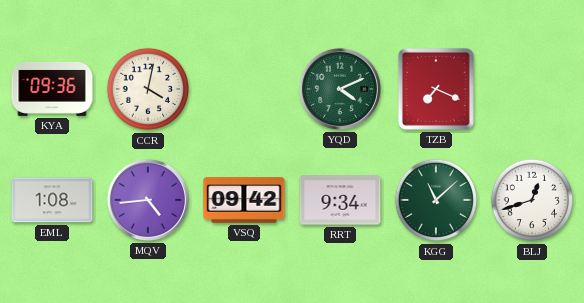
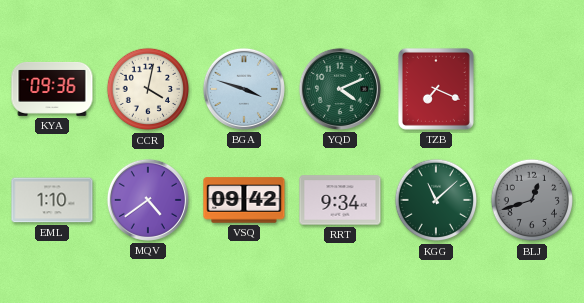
BGA: none -> 3:48
EML: 1:08 -> 1:10
MQV: 4:44 -> 4:39
BLJ dial: white -> grey
